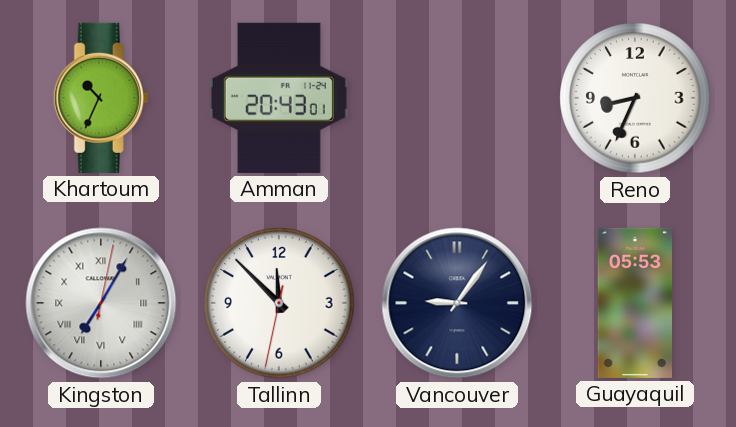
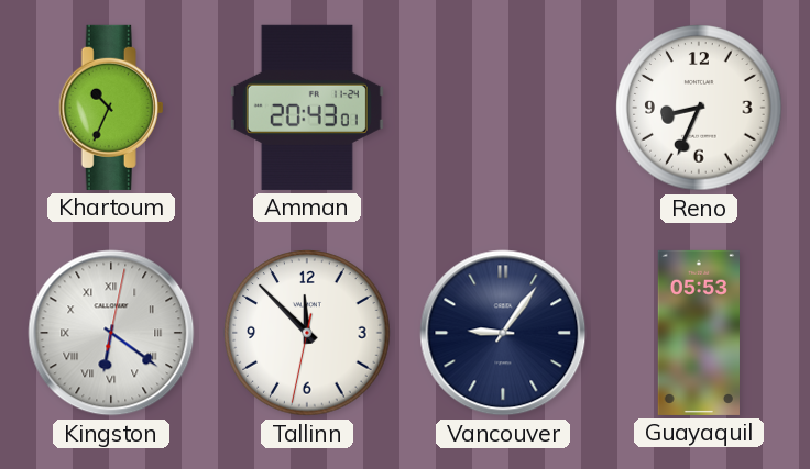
Kingston: 7:05 -> 6:21
